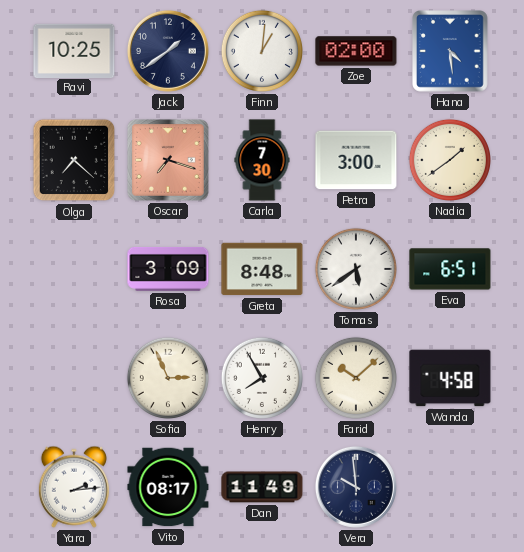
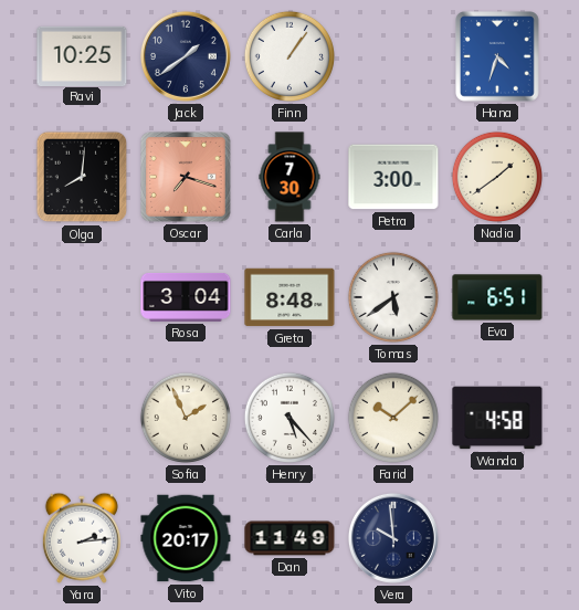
Finn: 1:01 -> 1:06
Zoe: 02:00 -> none
Hana: 4:29 -> 4:33
Olga: 7:22 -> 8:01
Rosa: 3:09 -> 3:04
Sofia: 2:56 -> 1:56
Henry: 7:55 -> 5:23
Vito: 08:17 -> 20:17
